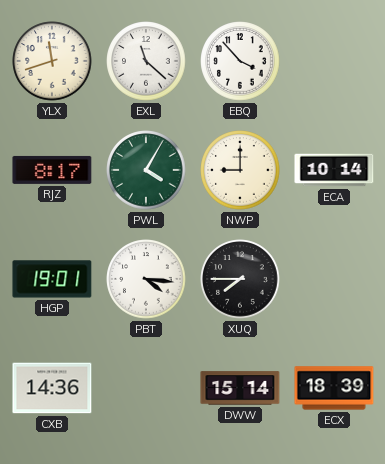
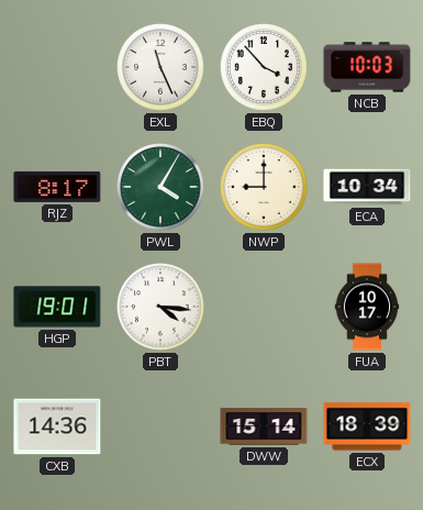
YLX: 11:42 -> none
EXL: 11:22 -> 11:26
NCB: none -> 10:03
ECA: 10:14 -> 10:34
XUQ: 7:45 -> none
FUA: none -> 10:17
